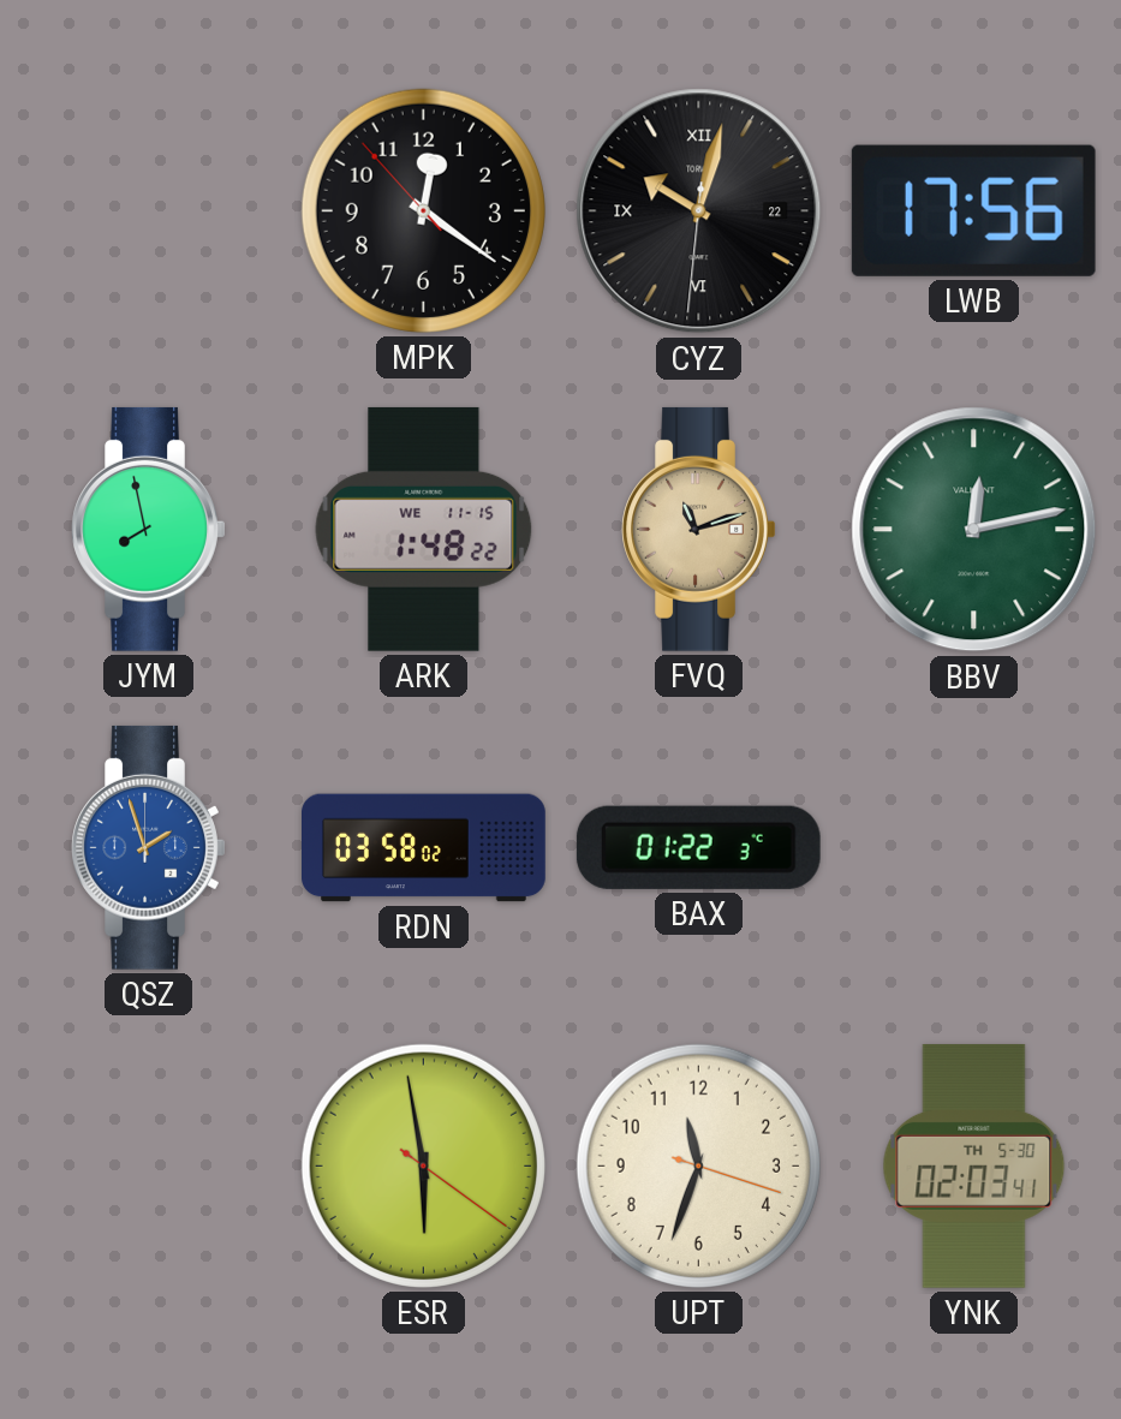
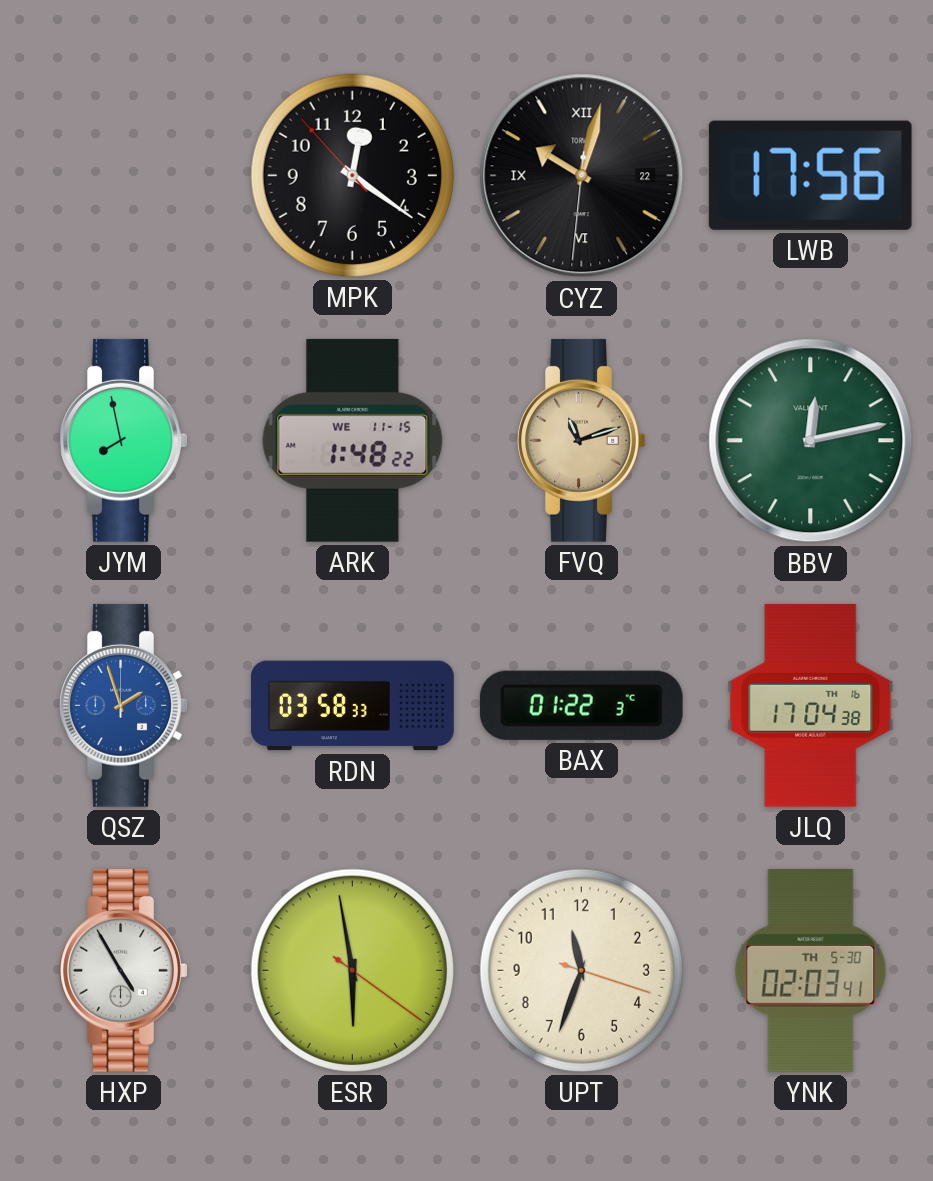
RDN: 03:58:02 -> 03:58:33
JLQ: none -> 17:04
HXP: none -> 4:55
